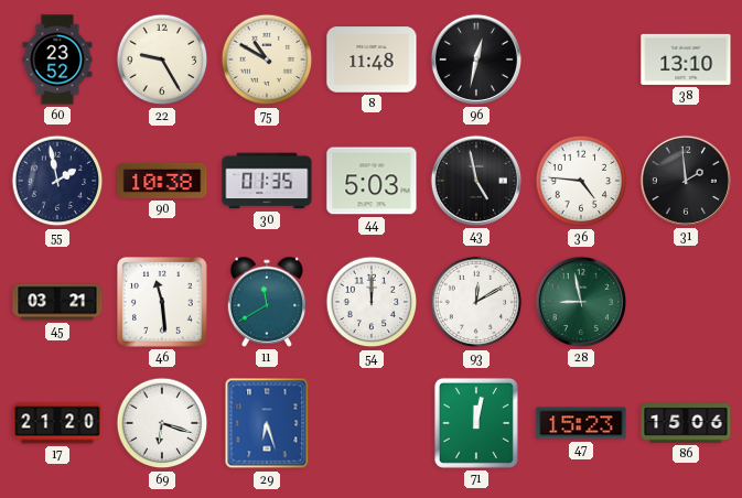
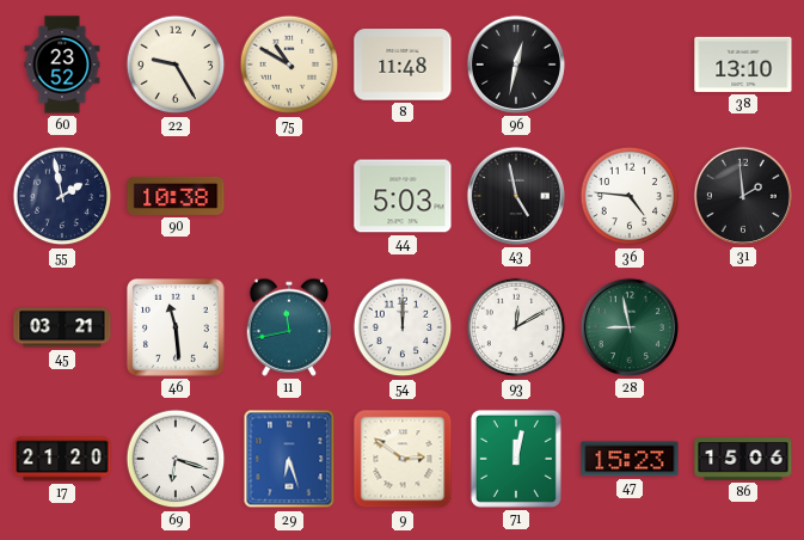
30: 01:35 -> none
11: 11:40 -> 11:43
9: none -> 2:51
